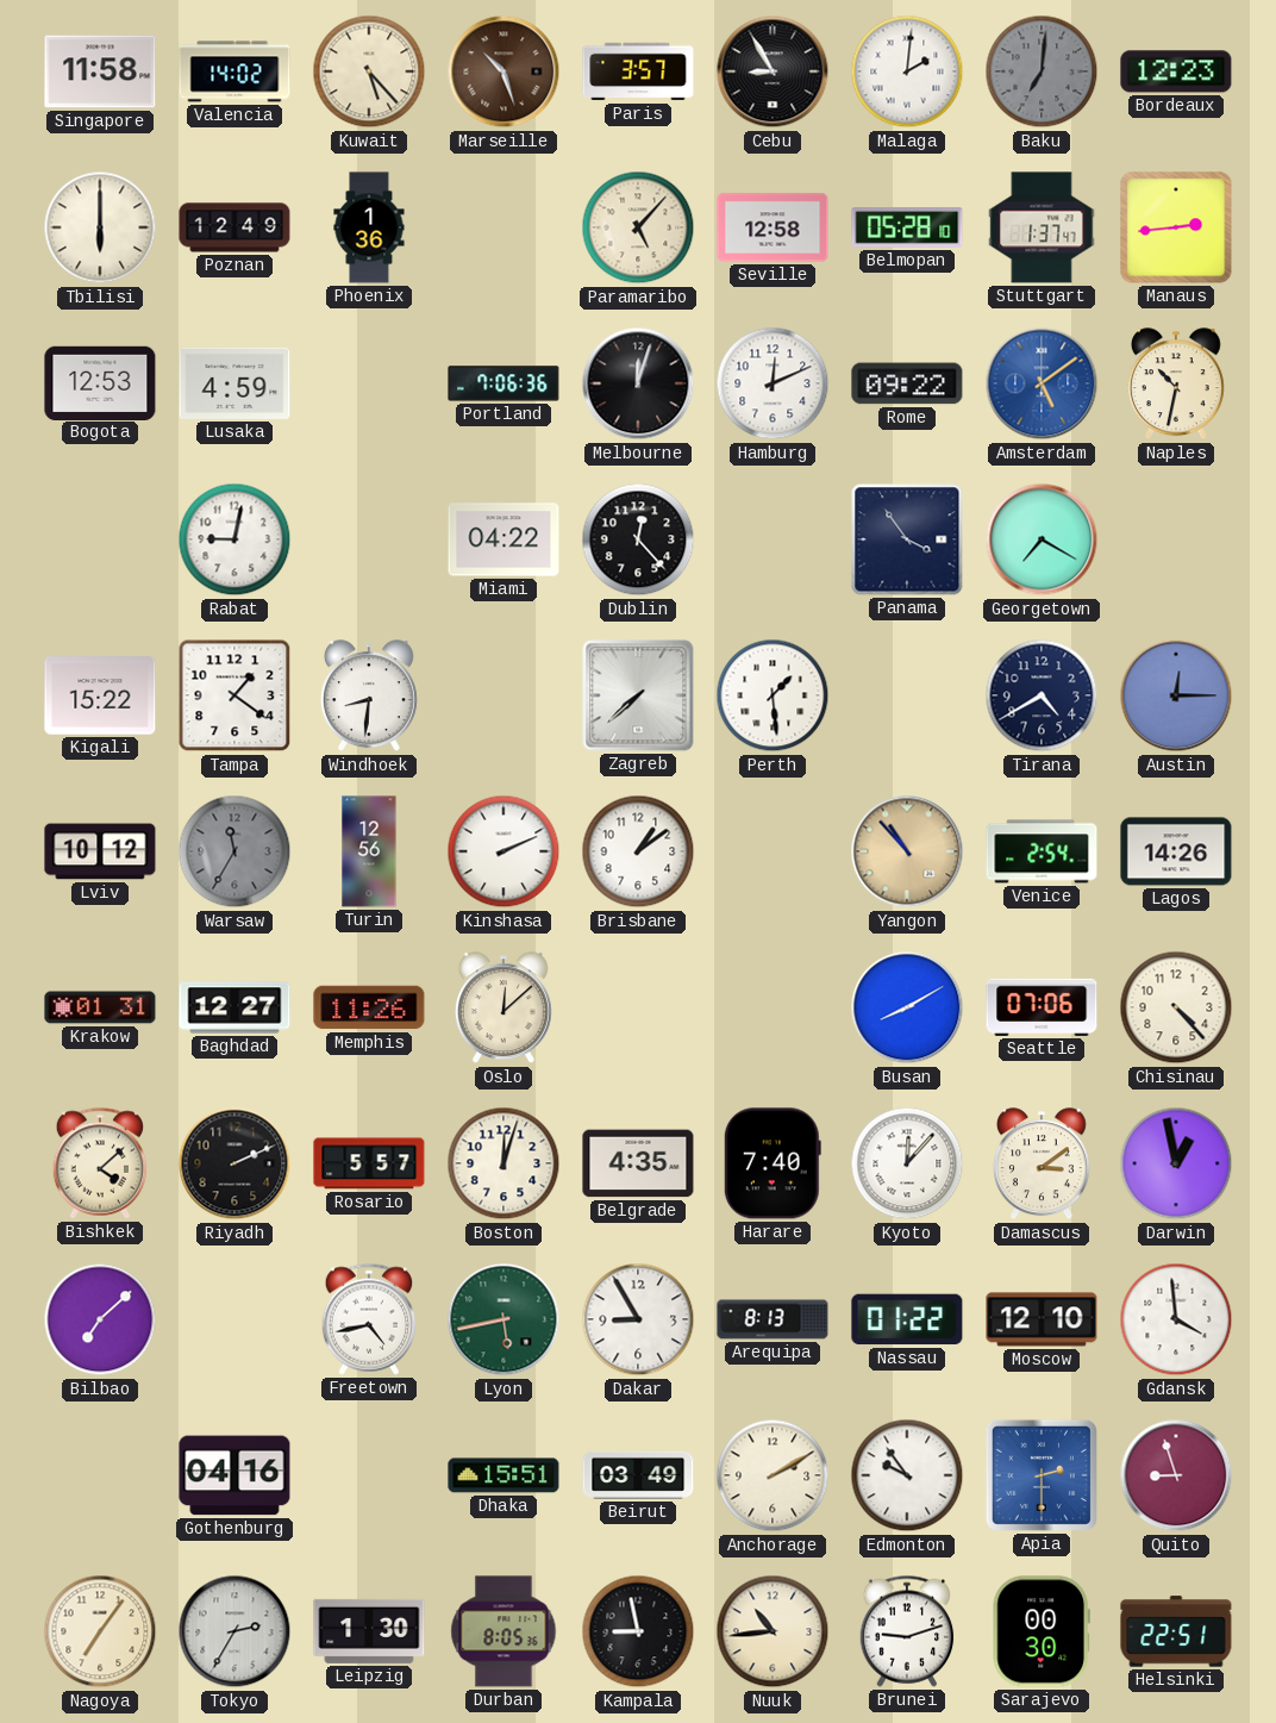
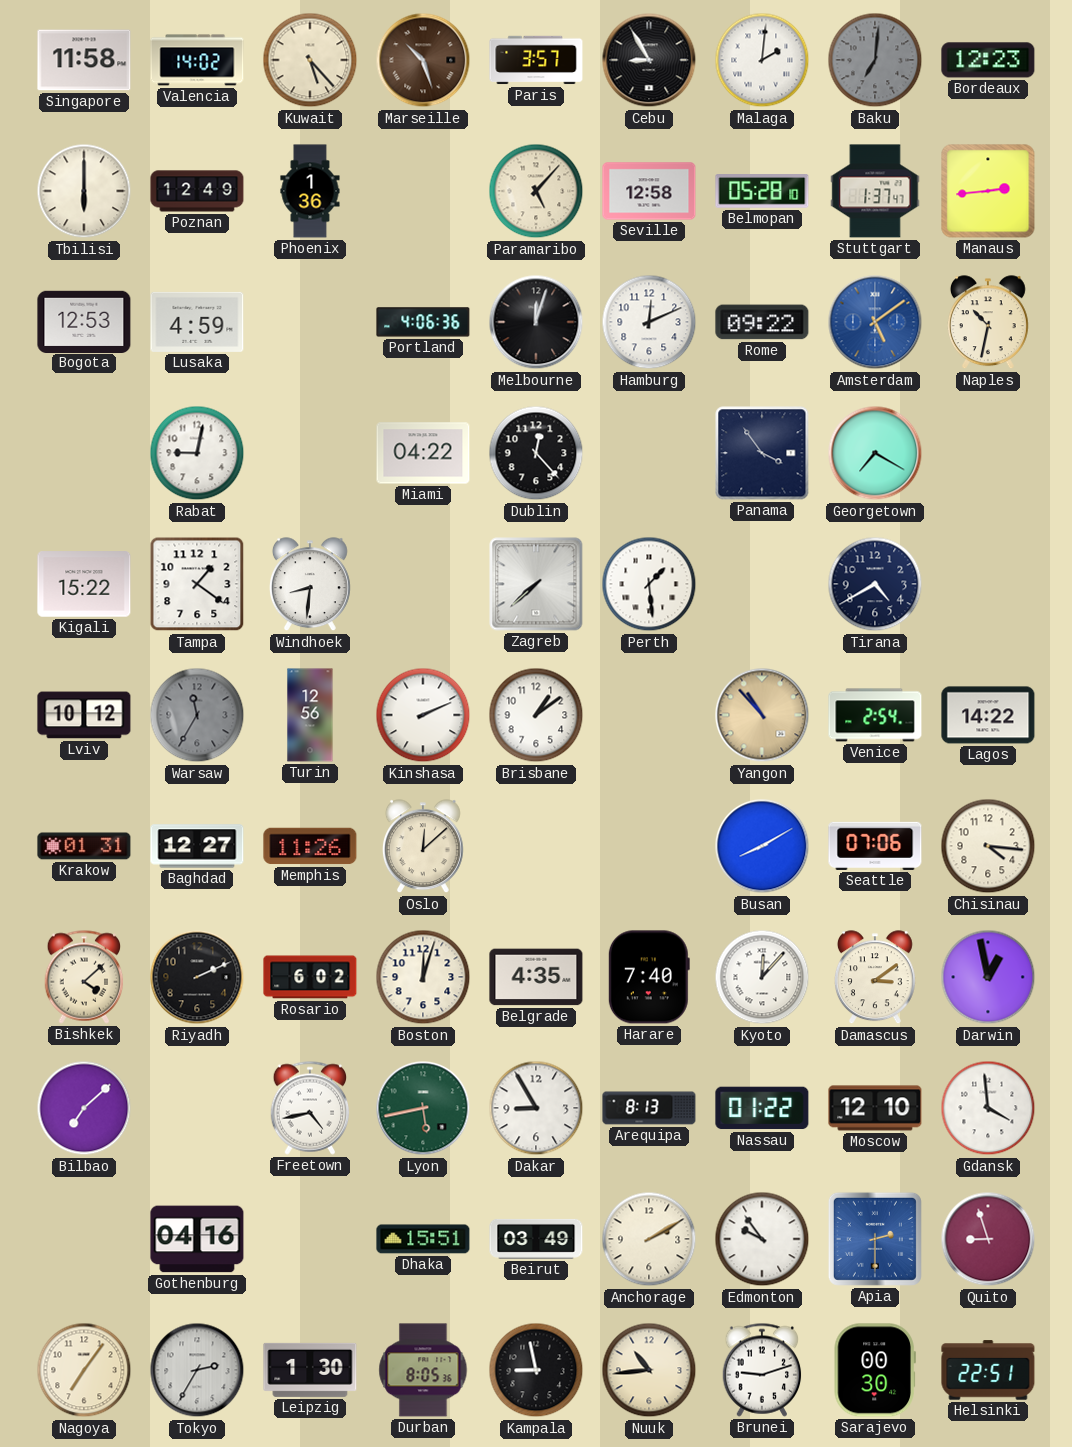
Portland: 7:06 -> 4:06
Austin: 12:15 -> none
Lagos: 14:26 -> 14:22
Chisinau: 4:23 -> 4:16
Rosario: 5:57 -> 6:02
